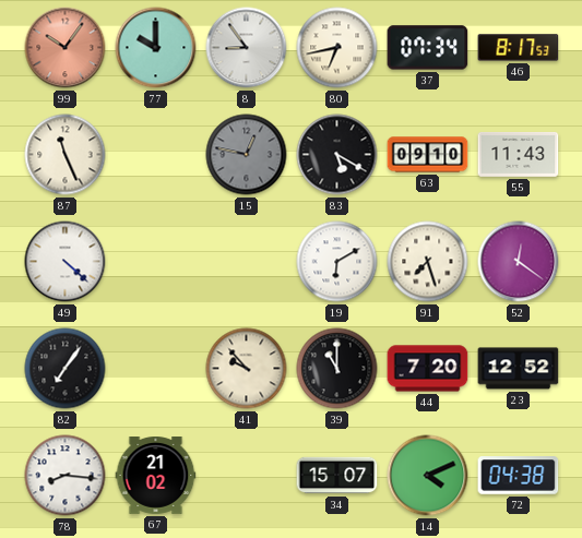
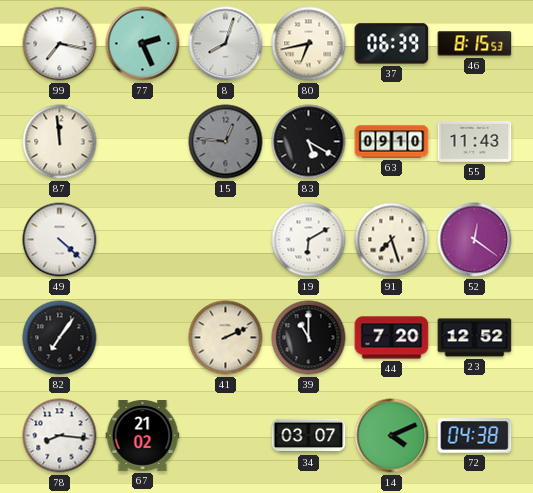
99: 10:06 -> 7:17
99 dial: salmon -> white
77: 10:00 -> 2:26
8: 8:54 -> 8:03
37: 07:34 -> 06:39
46: 8:17 -> 8:15
87: 11:26 -> 11:59
15: 12:47 -> 12:46
41: 9:53 -> 2:11
34: 15:07 -> 03:07
